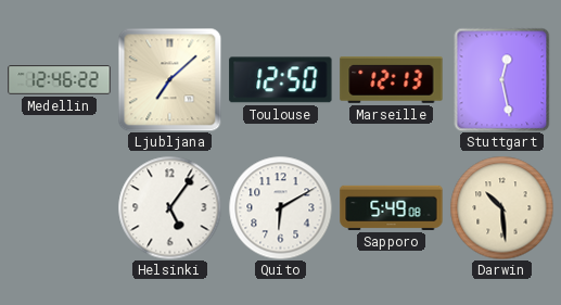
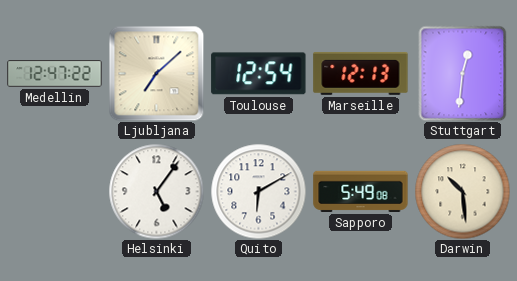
Medellin: 12:46 -> 12:47
Toulouse: 12:50 -> 12:54
Stuttgart: 12:28 -> 12:31
